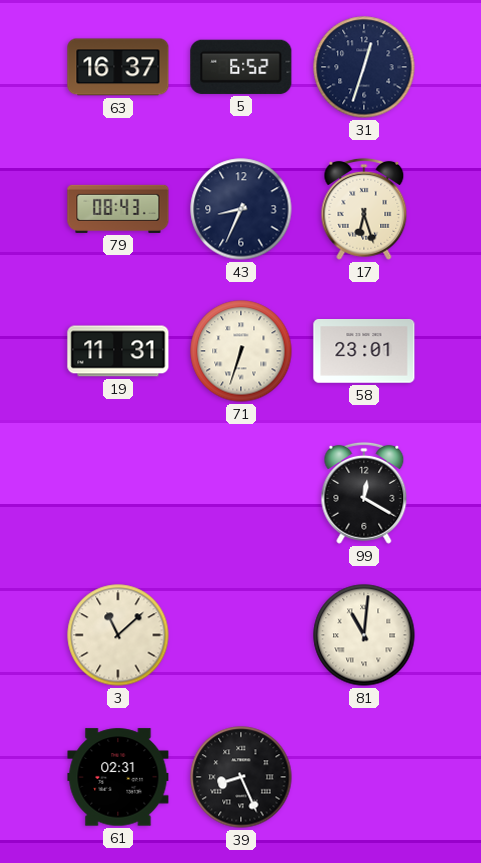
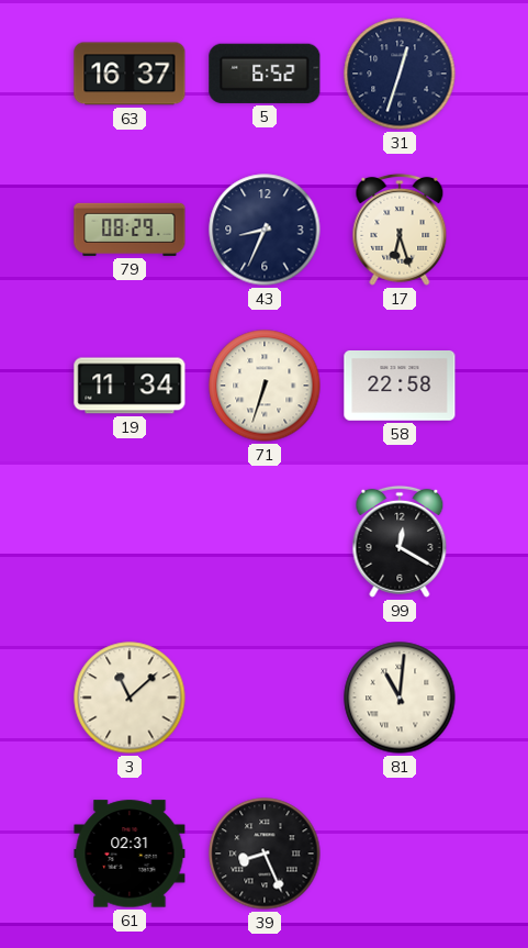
79: 08:43 -> 08:29
19: 11:31 -> 11:34
58: 23:01 -> 22:58
